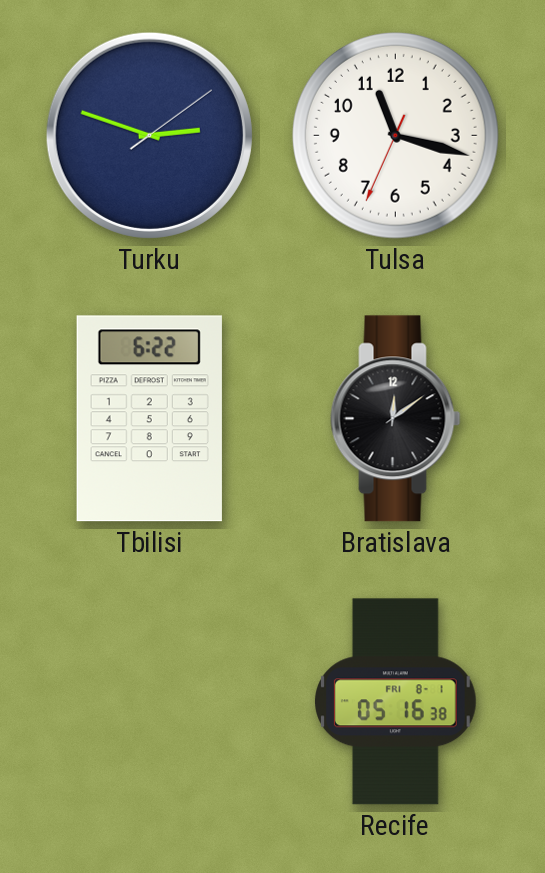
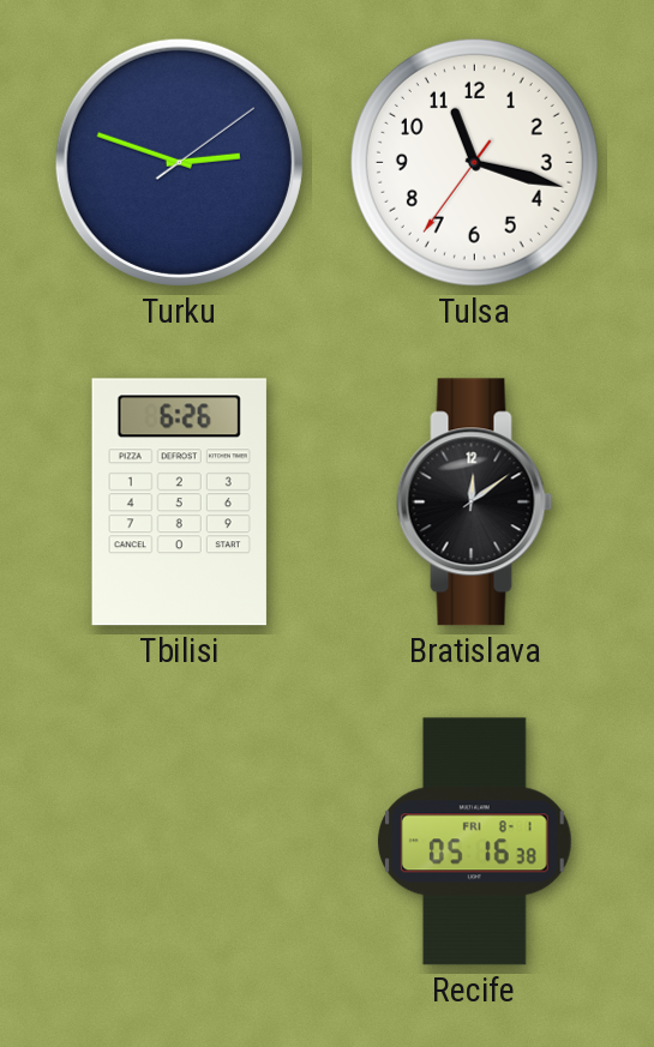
Tulsa: 11:17:34 -> 11:17:36
Tbilisi: 6:22 -> 6:26
